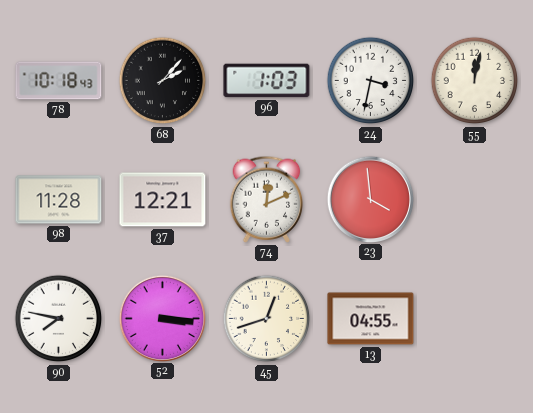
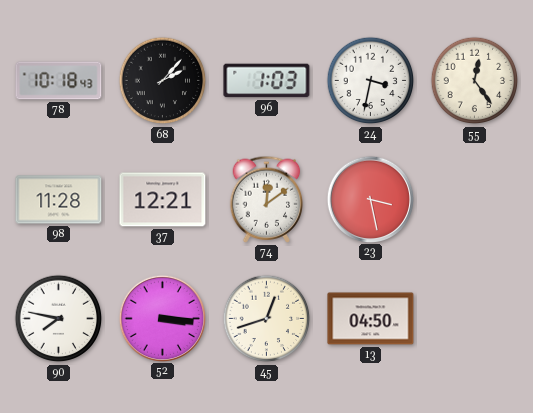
55: 12:02 -> 12:24
74: 12:11 -> 12:09
23: 3:59 -> 3:28
13: 04:55 -> 04:50
